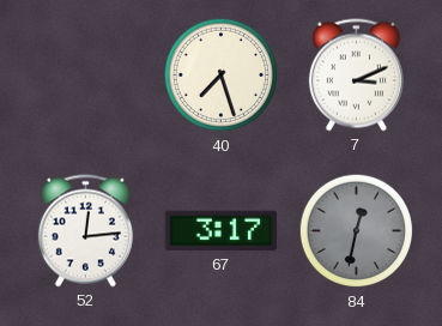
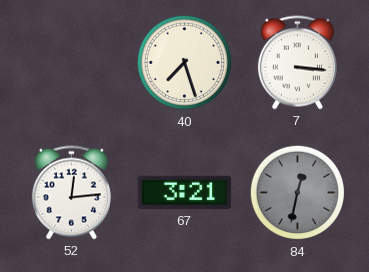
7: 3:11 -> 3:16
67: 3:17 -> 3:21
